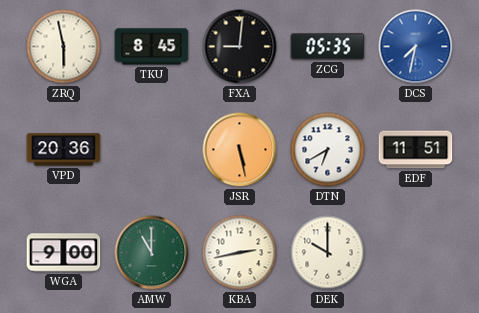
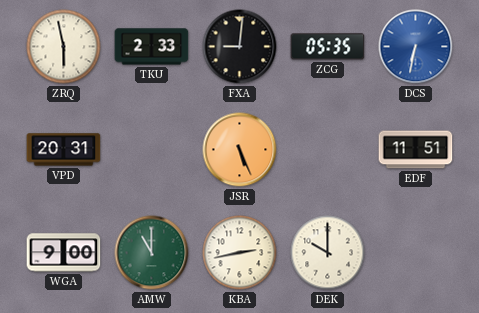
TKU: 8:45 -> 2:33
DCS: 7:32 -> 6:32
VPD: 20:36 -> 20:31
JSR: 5:28 -> 5:26
DTN: 6:40 -> none
